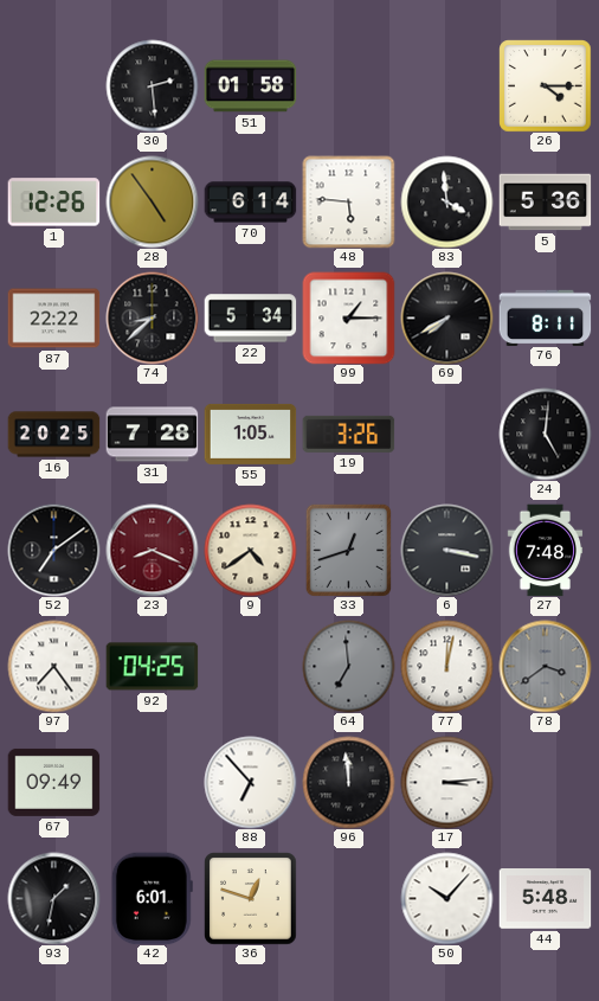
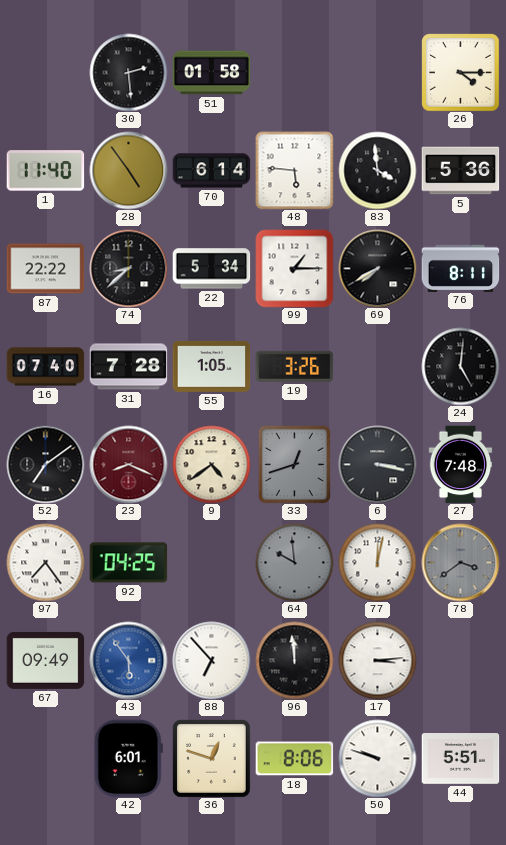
1: 12:26 -> 11:40
16: 20:25 -> 07:40
64: 6:59 -> 9:59
43: none -> 5:54
93: 1:32 -> none
18: none -> 8:06
50: 10:07 -> 9:48
44: 5:48 -> 5:51
